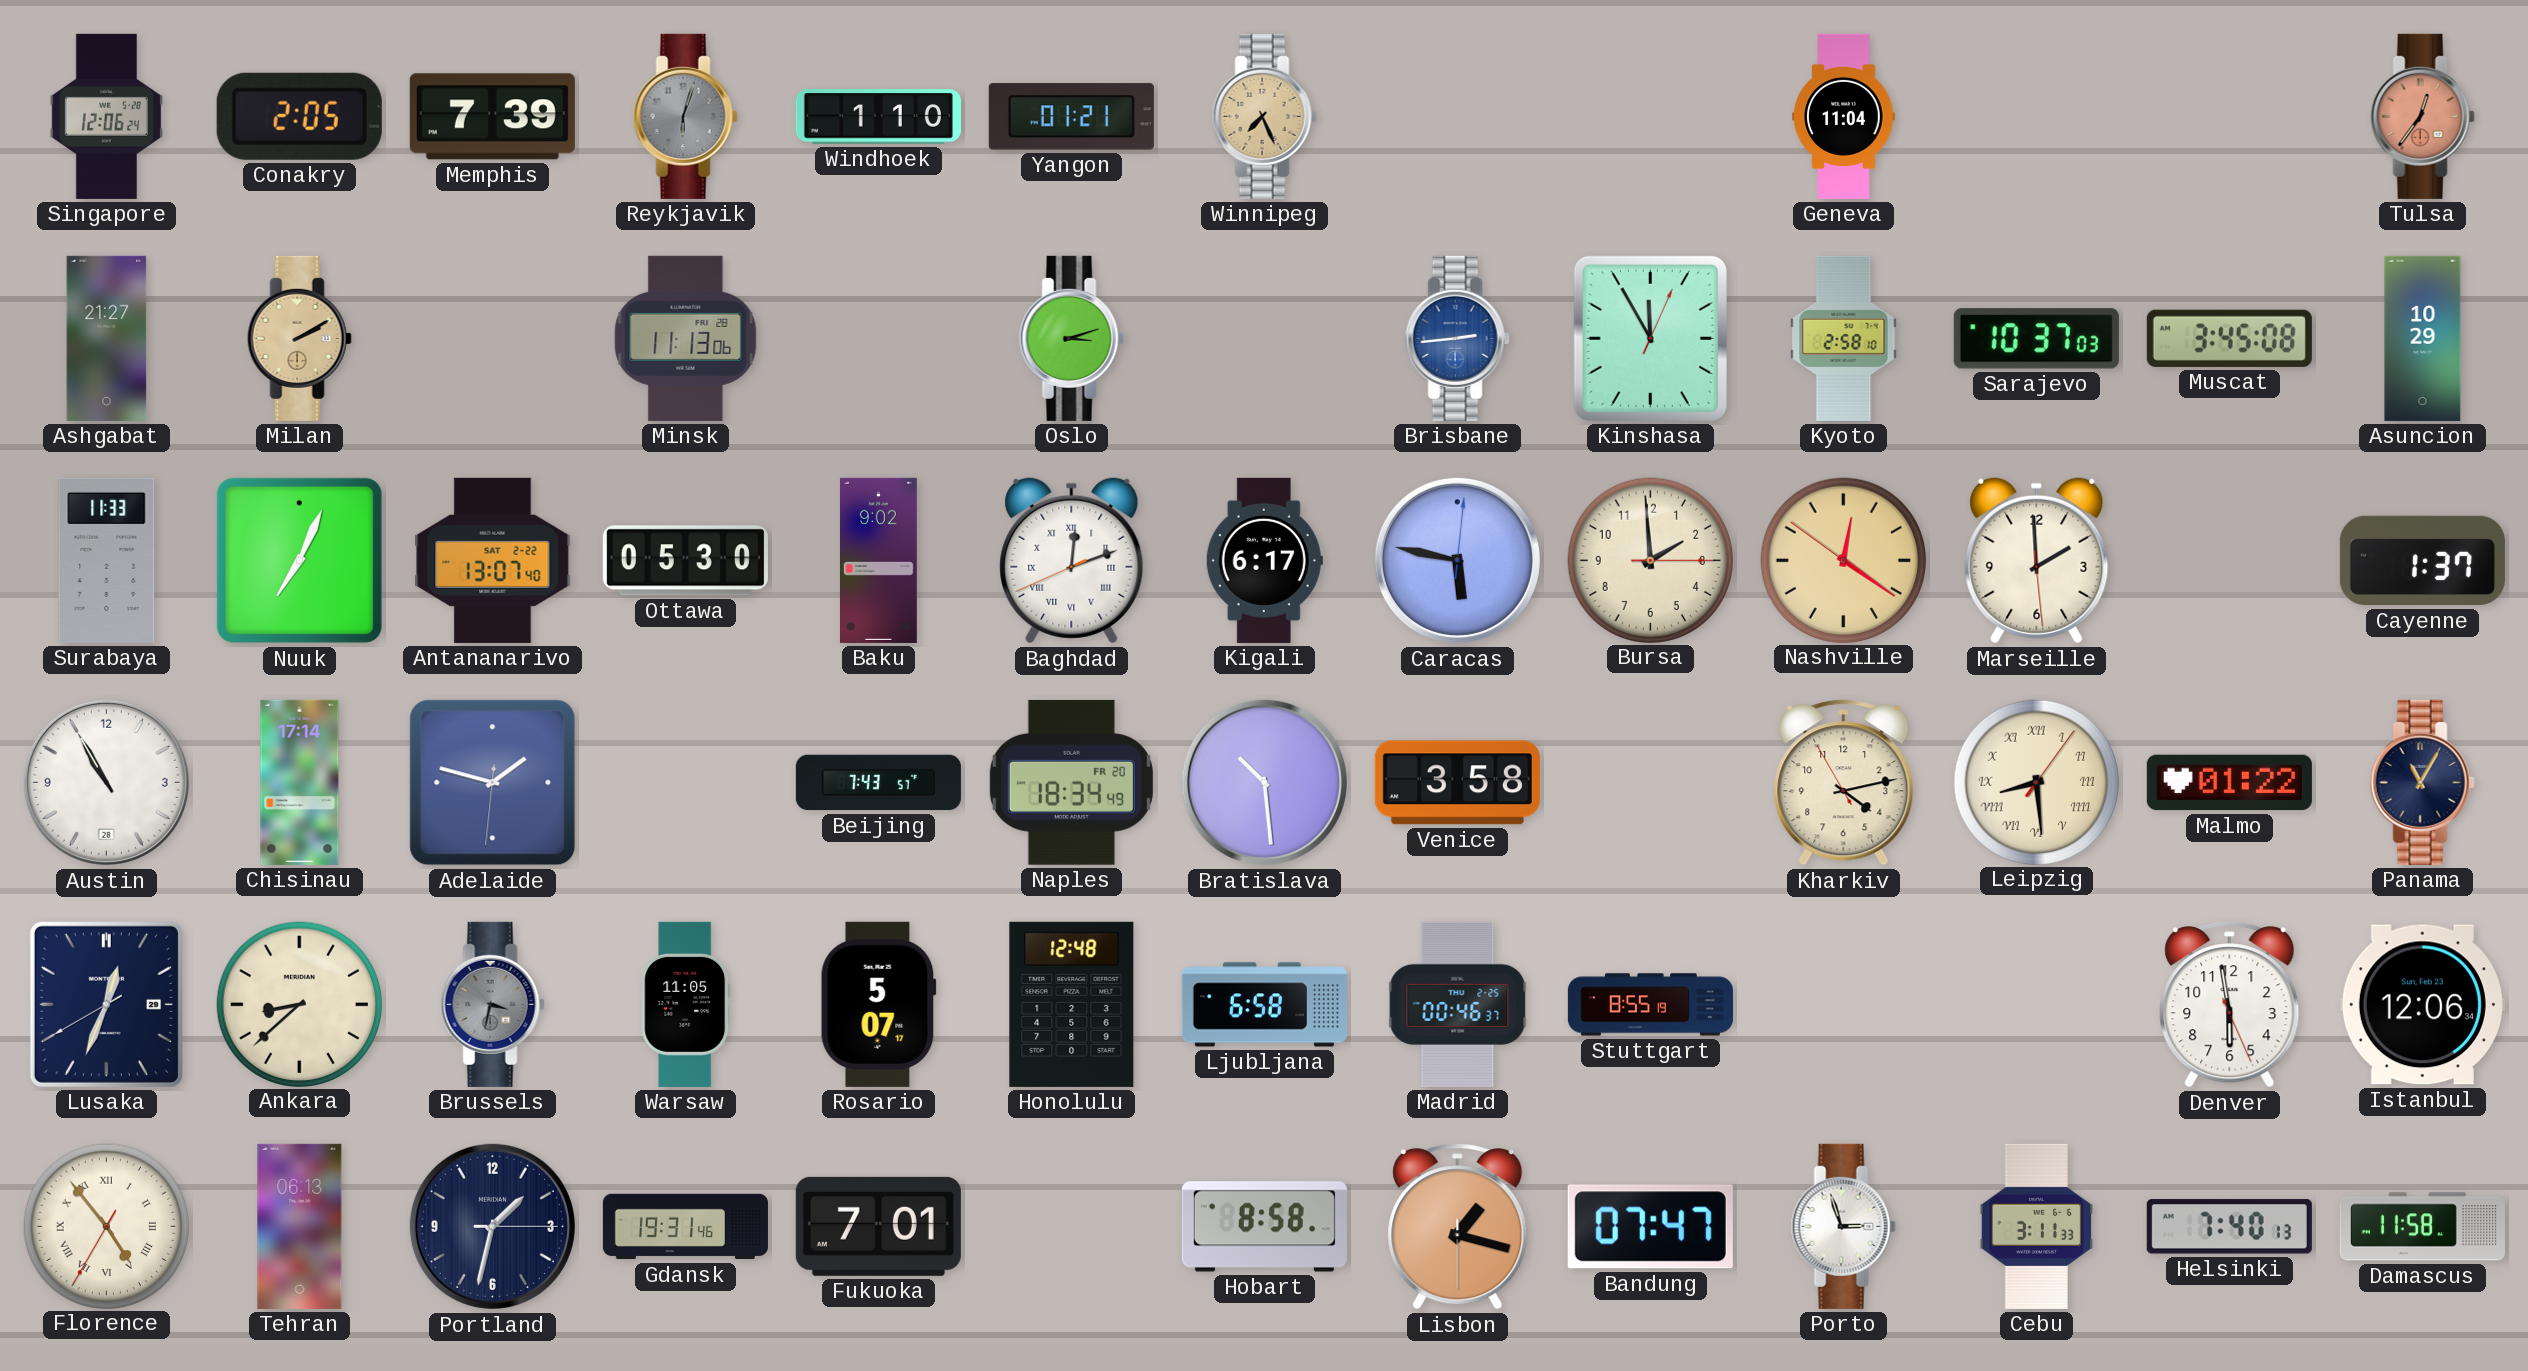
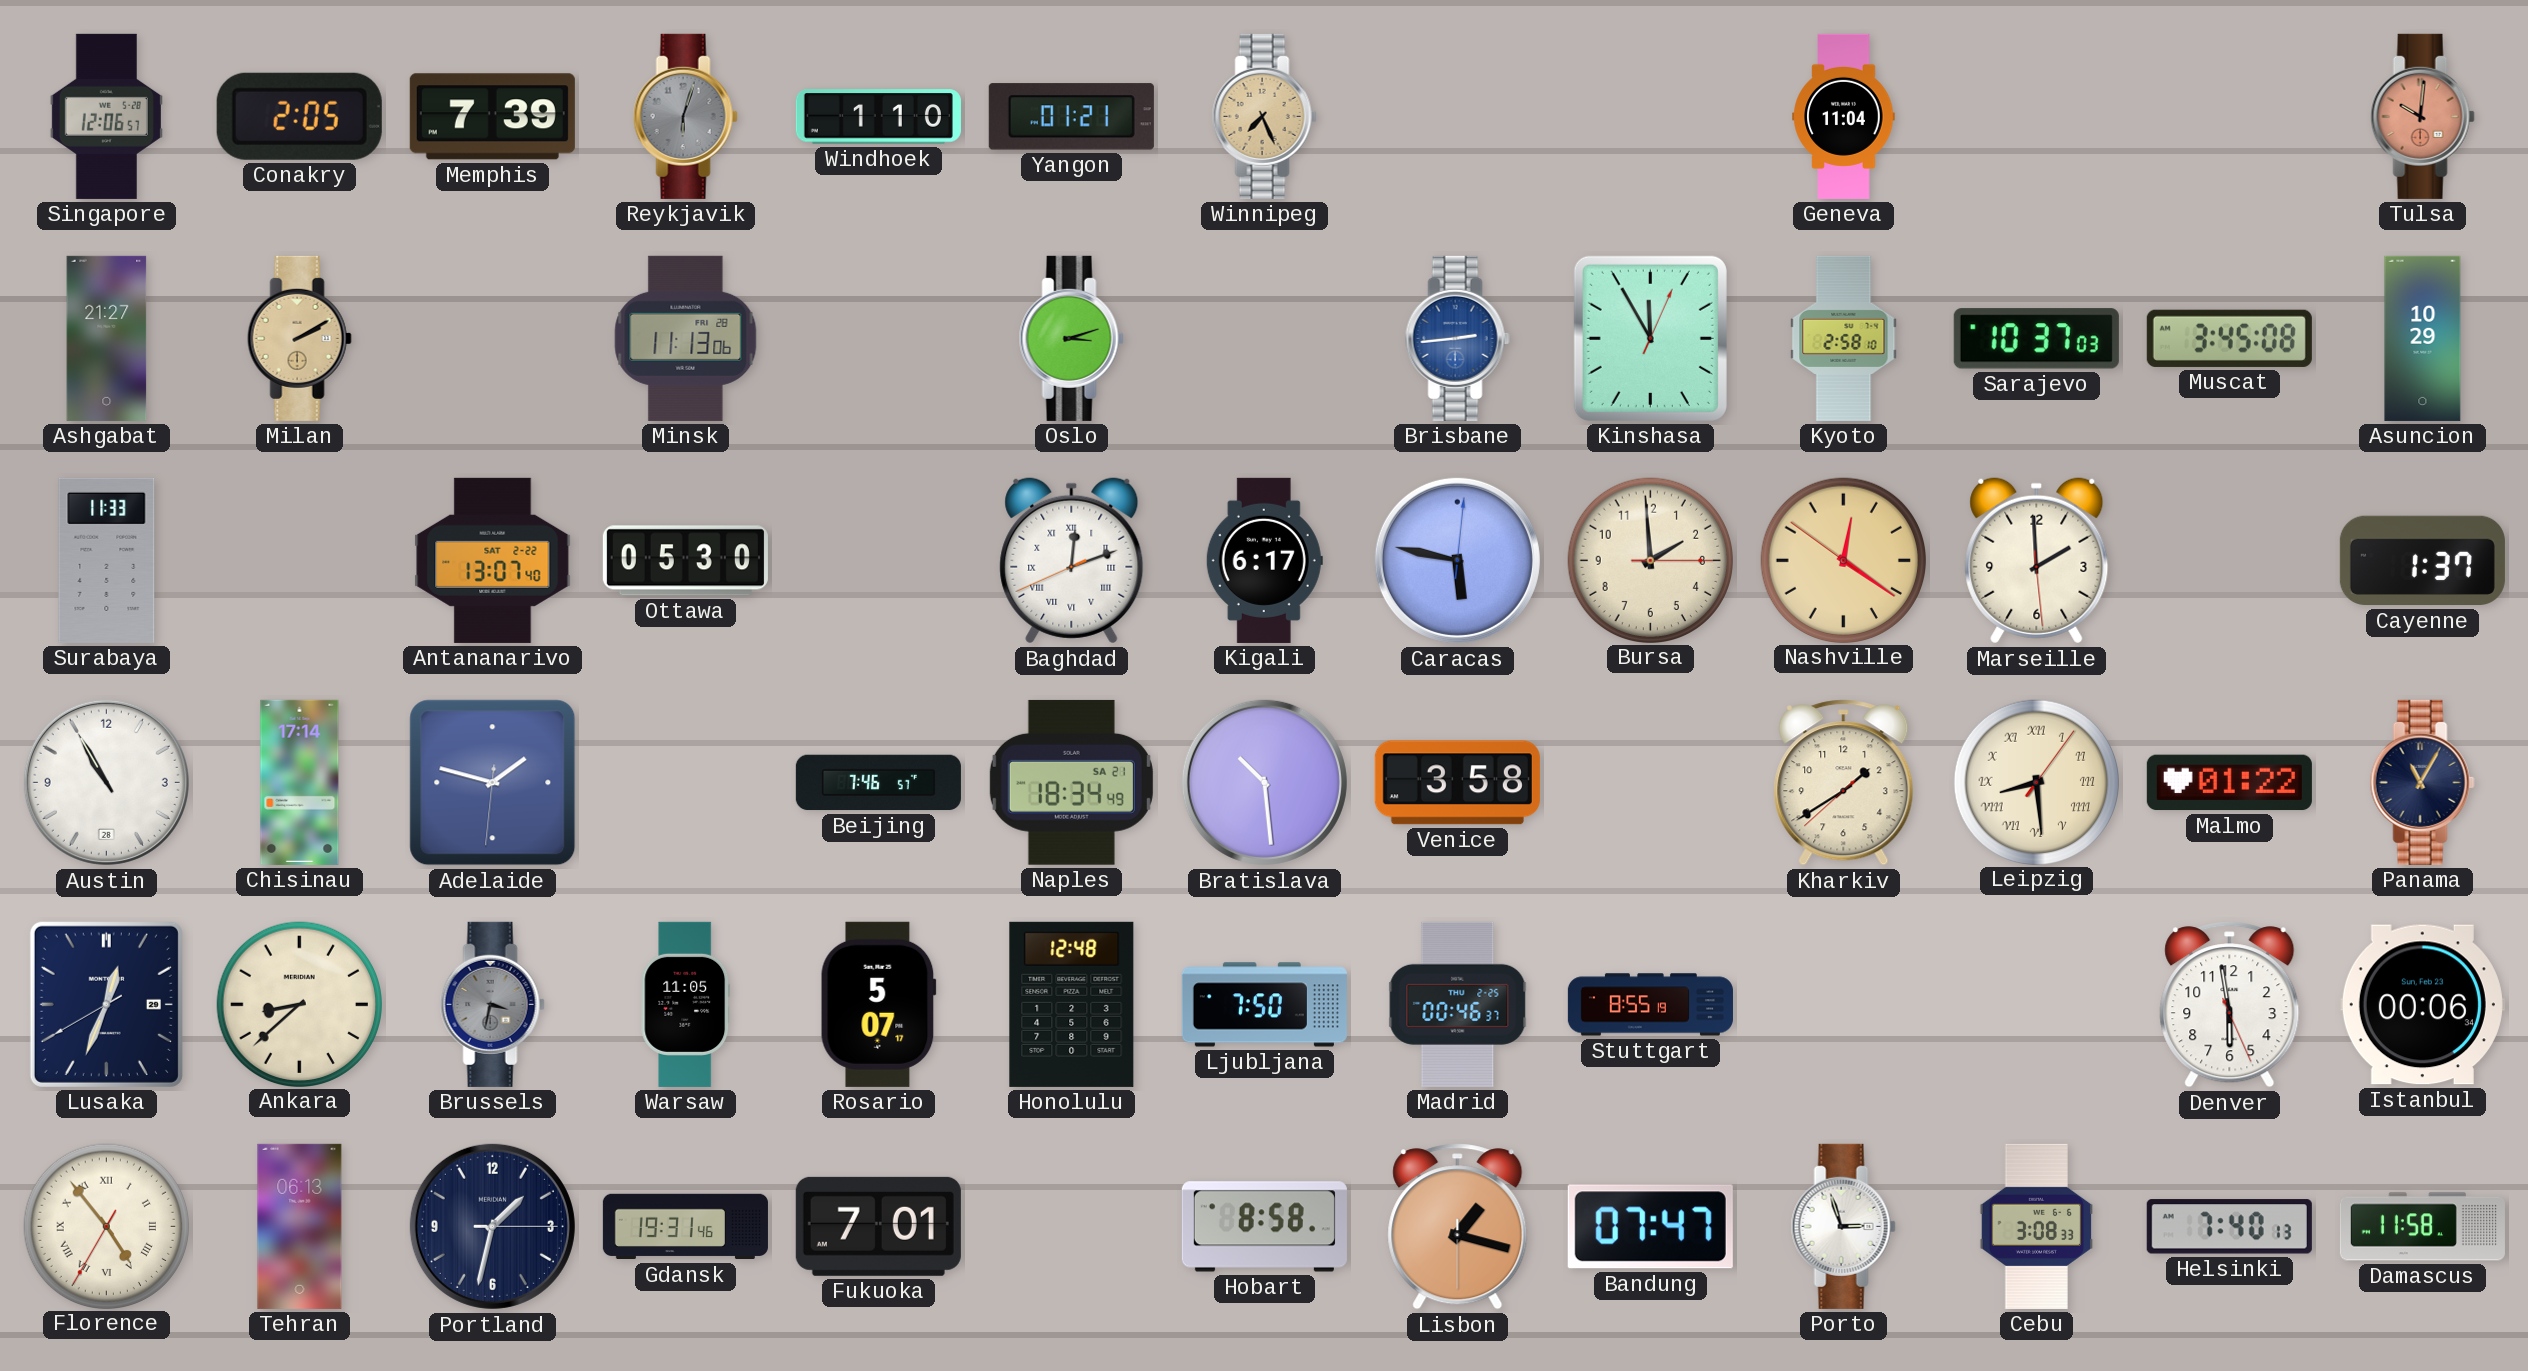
Singapore: 12:06:24 -> 12:06:57
Tulsa: 12:36 -> 10:01
Nuuk: 7:04 -> none
Baku: 9:02 -> none
Beijing: 7:43 -> 7:46
Naples date: FR 20 -> SA 21
Kharkiv: 4:12 -> 1:39
Ljubljana: 6:58 -> 7:50
Istanbul: 12:06 -> 00:06
Cebu: 3:11 -> 3:08
